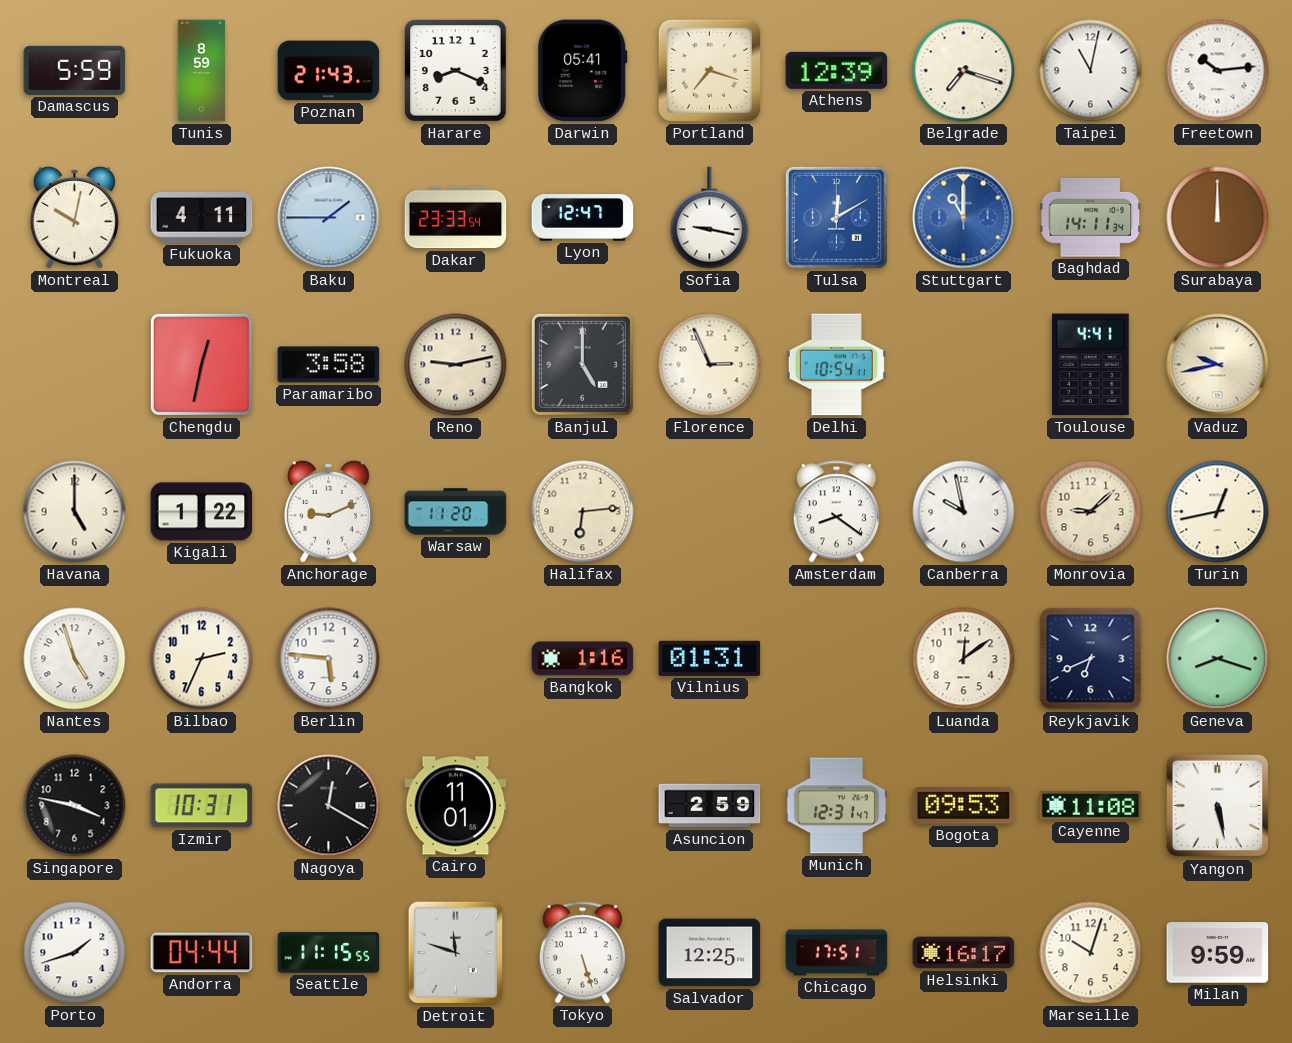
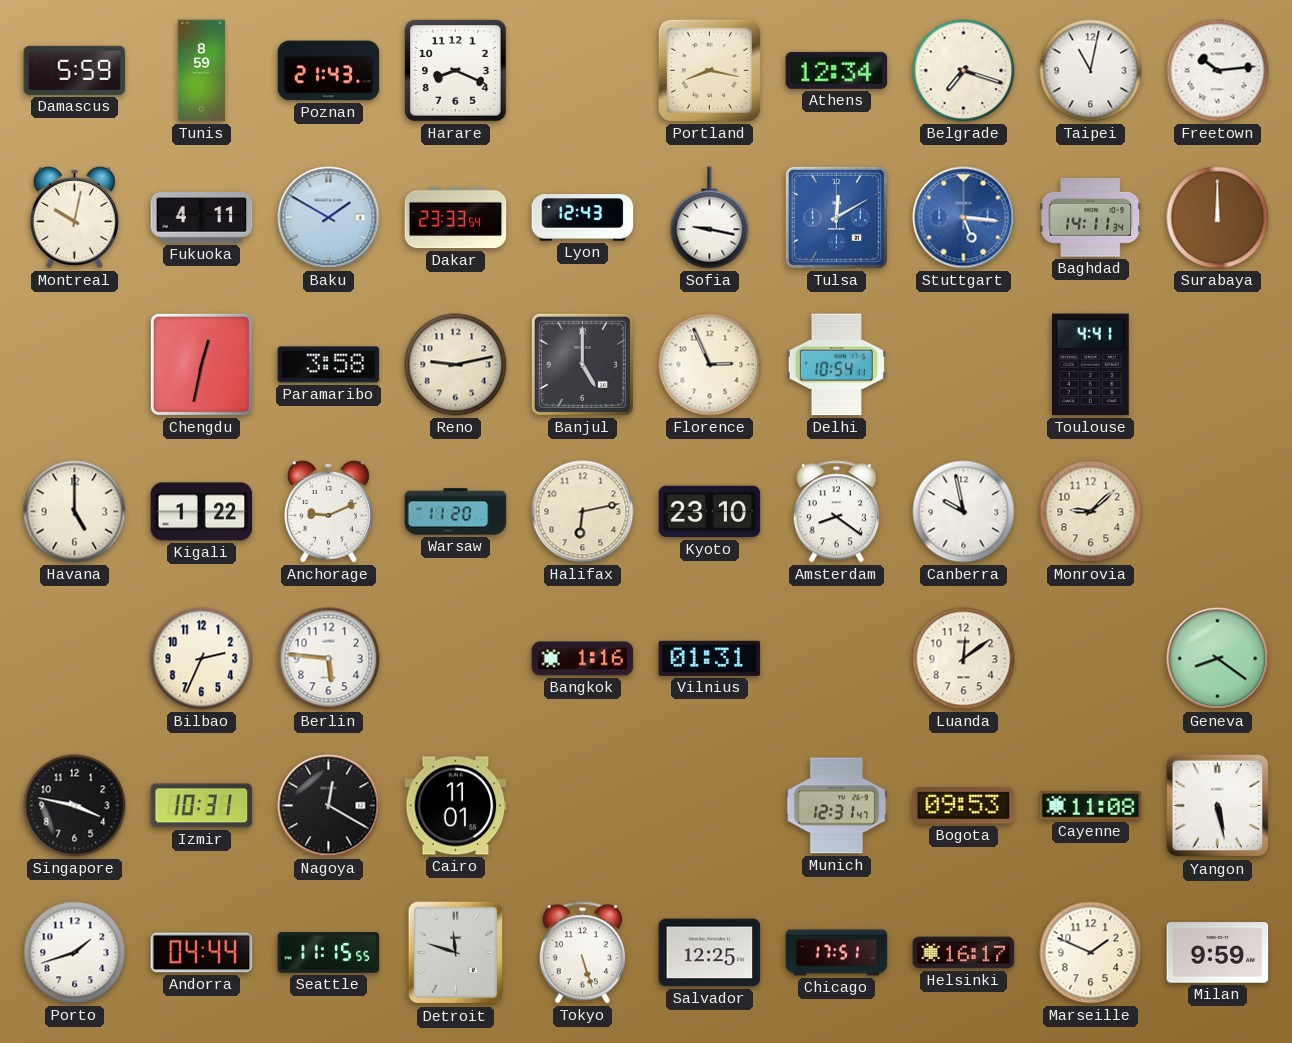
Darwin: 05:41 -> none
Portland: 7:18 -> 8:17
Athens: 12:39 -> 12:34
Baku: 1:45 -> 1:50
Lyon: 12:47 -> 12:43
Stuttgart: 11:00 -> 5:16
Vaduz: 9:43 -> none
Halifax: 6:14 -> 6:13
Kyoto: none -> 23:10
Turin: 12:43 -> none
Nantes: 4:57 -> none
Reykjavik: 6:41 -> none
Geneva: 8:18 -> 8:21
Asuncion: 2:59 -> none
Marseille: 10:03 -> 1:49
